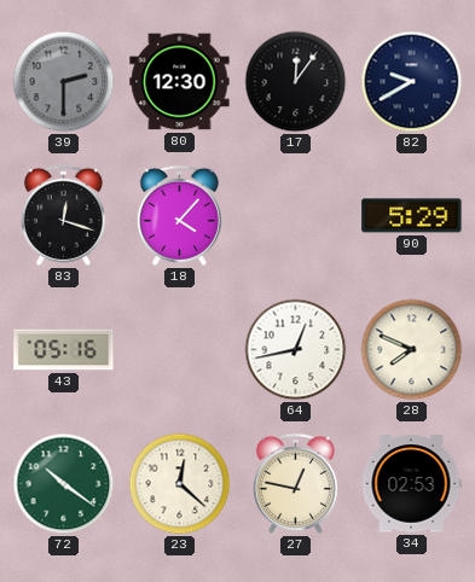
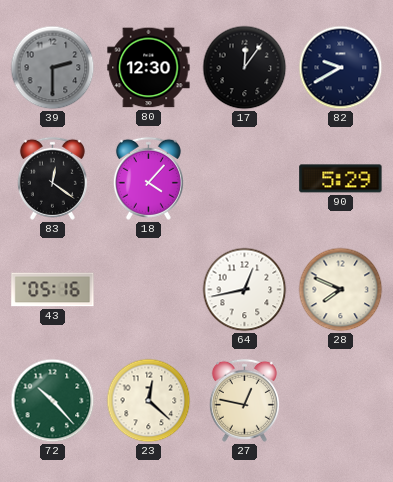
83: 12:18 -> 12:21
72: 10:21 -> 10:23
34: 02:53 -> none
